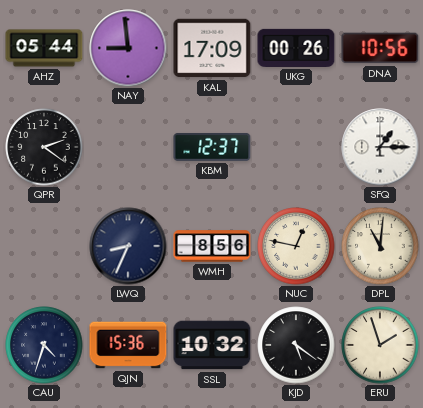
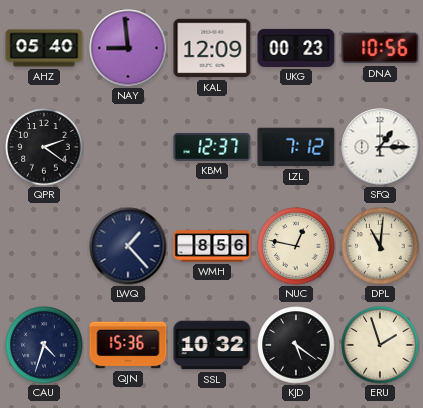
AHZ: 05:44 -> 05:40
KAL: 17:09 -> 12:09
UKG: 00:26 -> 00:23
LZL: none -> 7:12
LWQ: 8:34 -> 1:23
